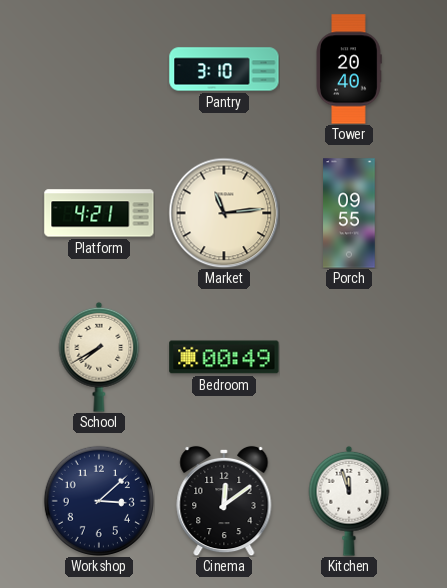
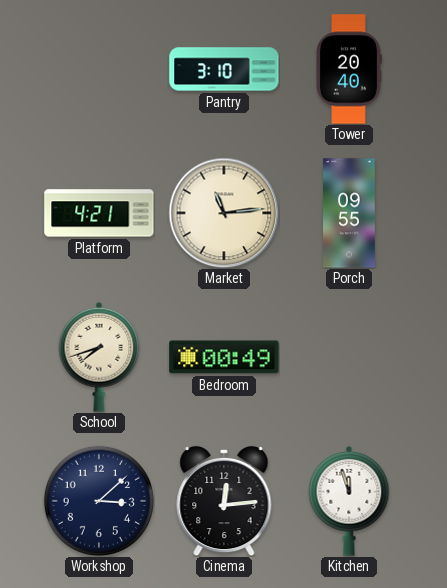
School: 7:40 -> 7:42
Cinema: 12:09 -> 12:14
